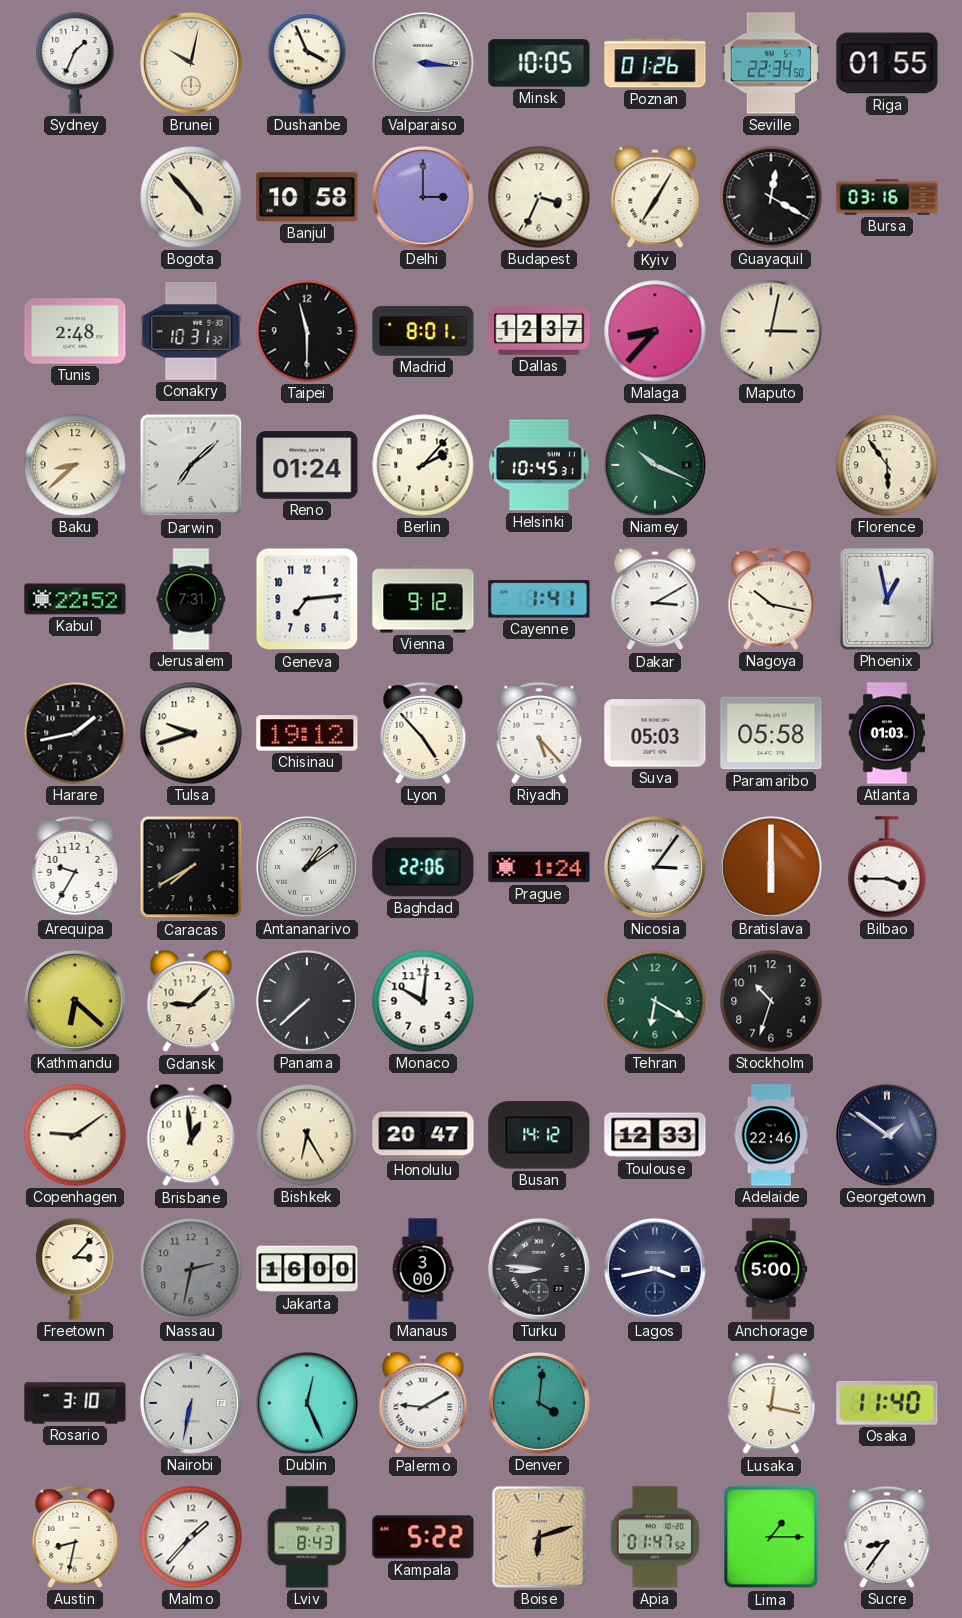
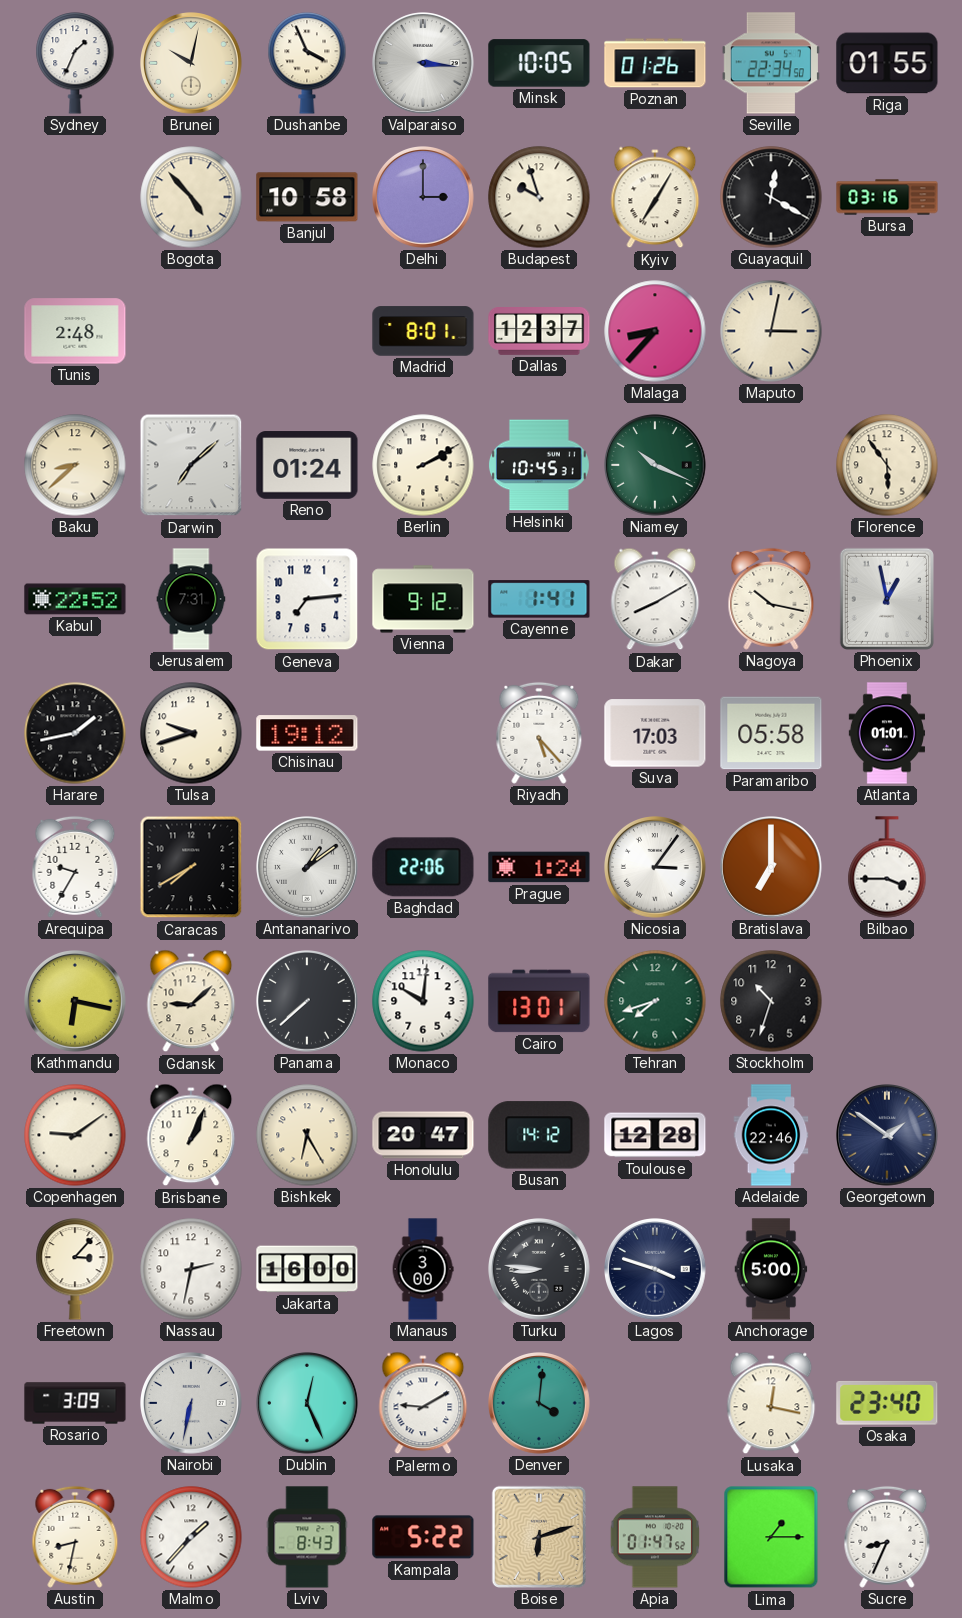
Budapest: 3:34 -> 9:57
Conakry: 10:31 -> none
Taipei: 11:30 -> none
Berlin: 2:07 -> 2:10
Dakar: 3:10 -> 8:10
Lyon: 4:53 -> none
Suva: 05:03 -> 17:03
Atlanta: 01:03 -> 01:01
Bratislava: 6:00 -> 7:00
Kathmandu: 6:22 -> 6:17
Cairo: none -> 13:01
Tehran: 6:20 -> 7:42
Brisbane: 12:59 -> 1:04
Toulouse: 12:33 -> 12:28
Nassau dial: grey -> white
Lagos: 3:43 -> 3:48
Rosario: 3:10 -> 3:09
Osaka: 11:40 -> 23:40
Sucre: 8:36 -> 8:34
